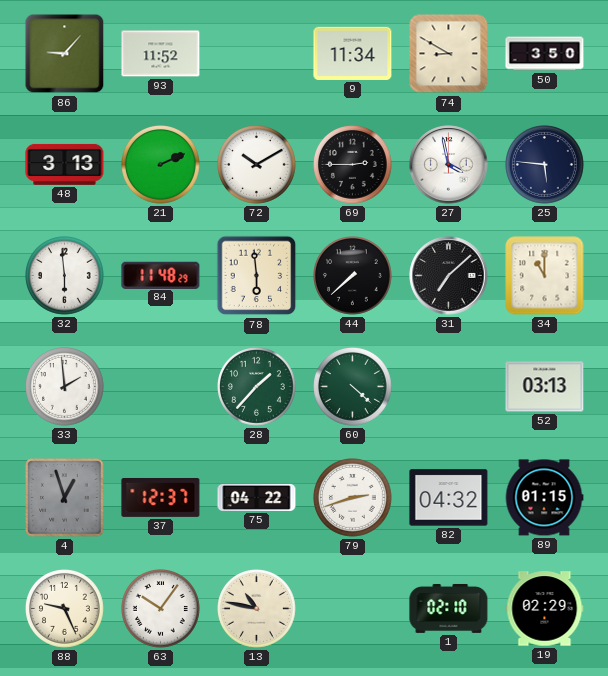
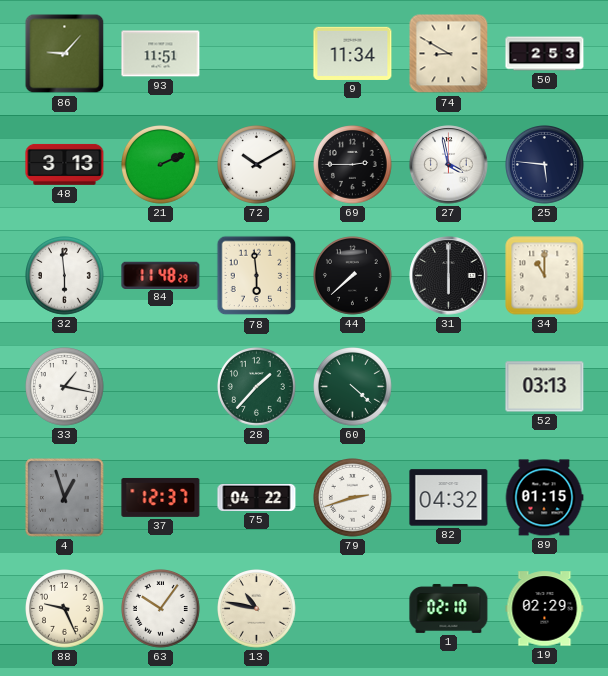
93: 11:52 -> 11:51
50: 3:50 -> 2:53
31: 7:08 -> 6:00
33: 1:59 -> 1:17
